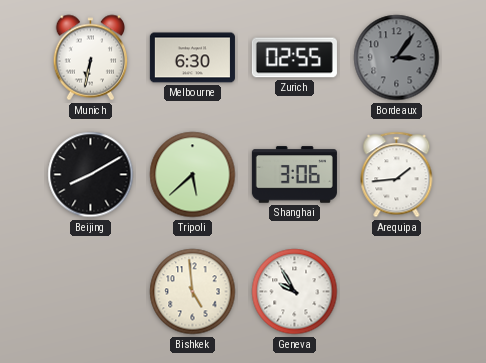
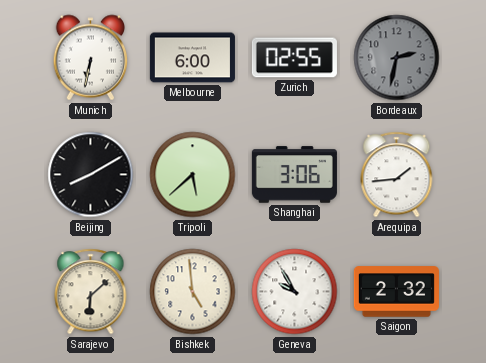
Melbourne: 6:30 -> 6:00
Bordeaux: 3:06 -> 2:32
Sarajevo: none -> 6:08
Saigon: none -> 2:32
